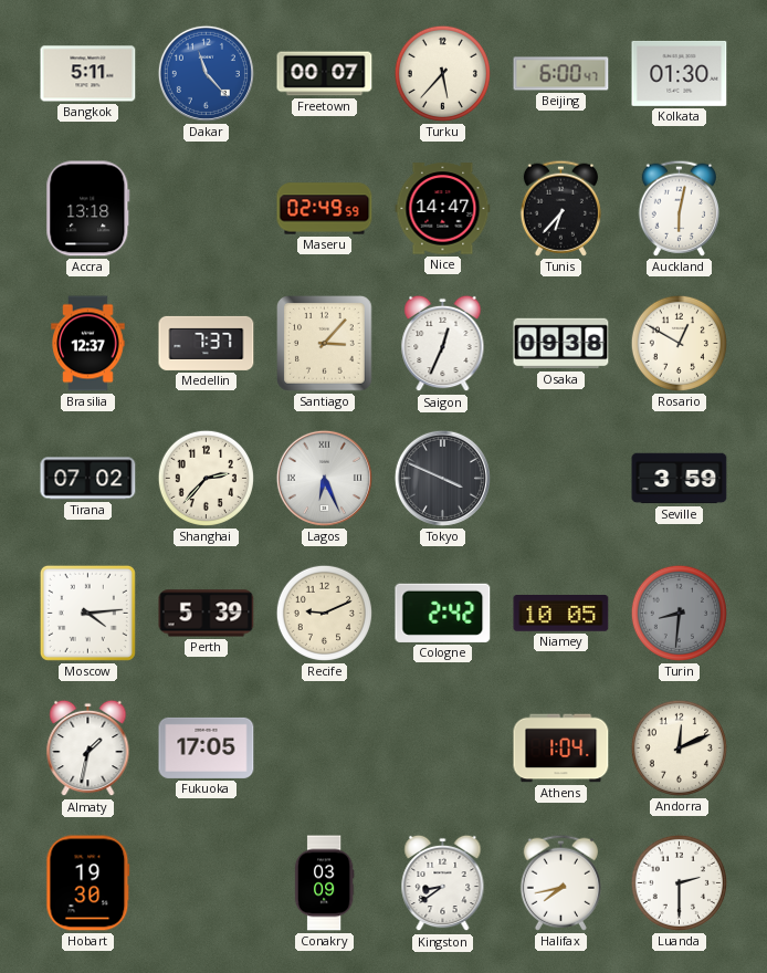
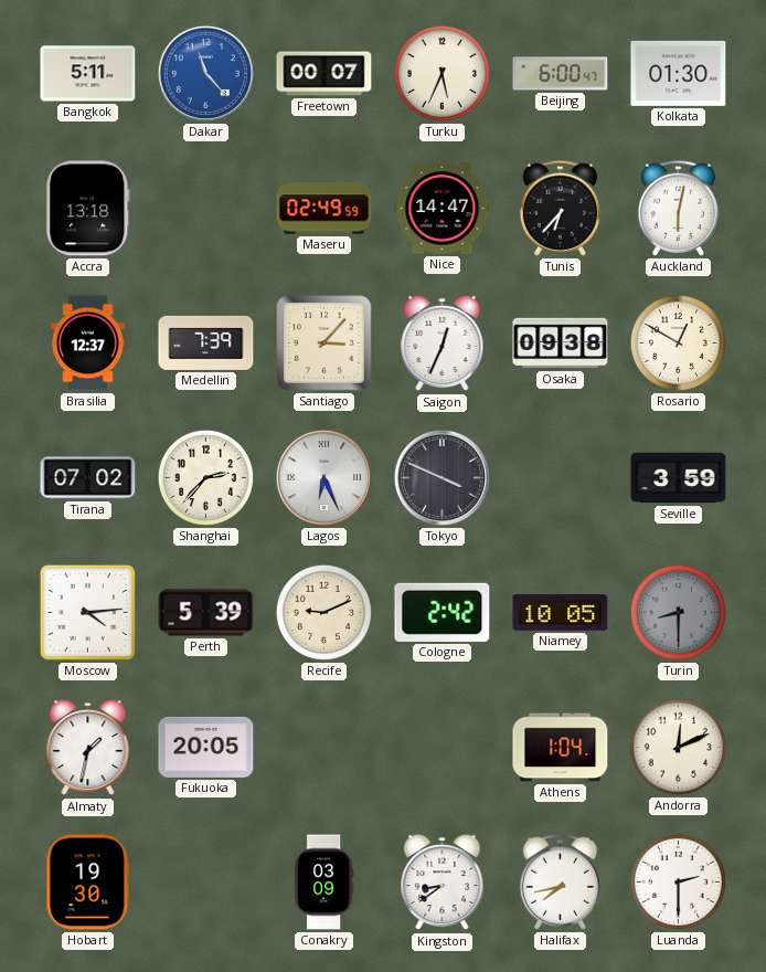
Turku: 5:37 -> 5:34
Medellin: 7:37 -> 7:39
Turin: 8:31 -> 8:30
Fukuoka: 17:05 -> 20:05
